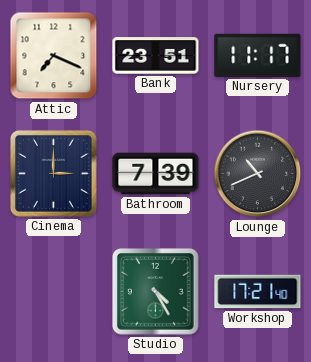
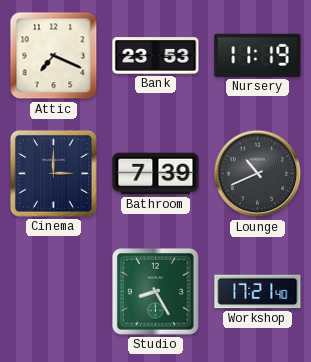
Bank: 23:51 -> 23:53
Nursery: 11:17 -> 11:19
Studio: 4:25 -> 8:25
